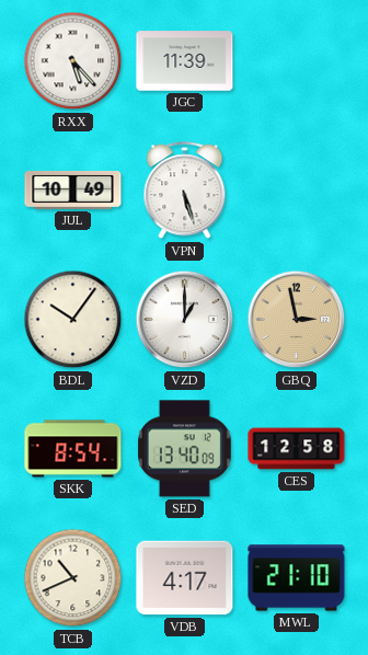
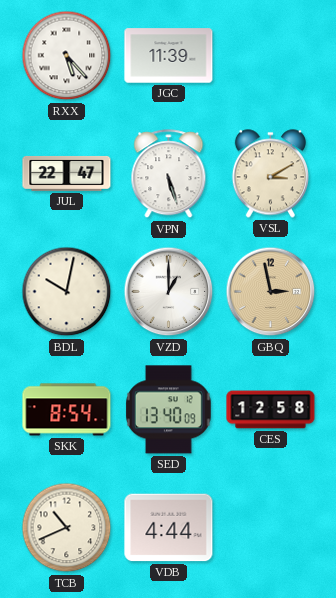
JUL: 10:49 -> 22:47
VSL: none -> 3:10
BDL: 10:06 -> 10:02
VDB: 4:17 -> 4:44
MWL: 21:10 -> none
